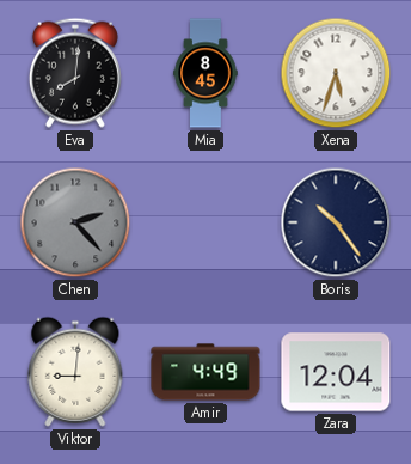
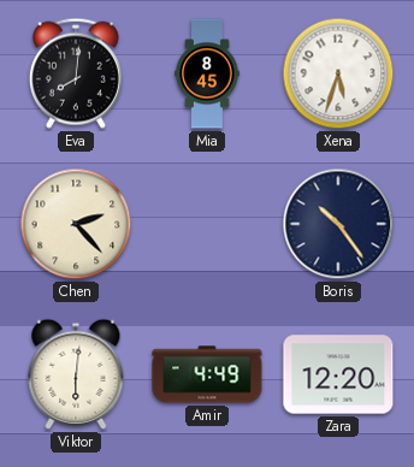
Chen dial: grey -> cream
Viktor: 9:01 -> 6:01
Zara: 12:04 -> 12:20
